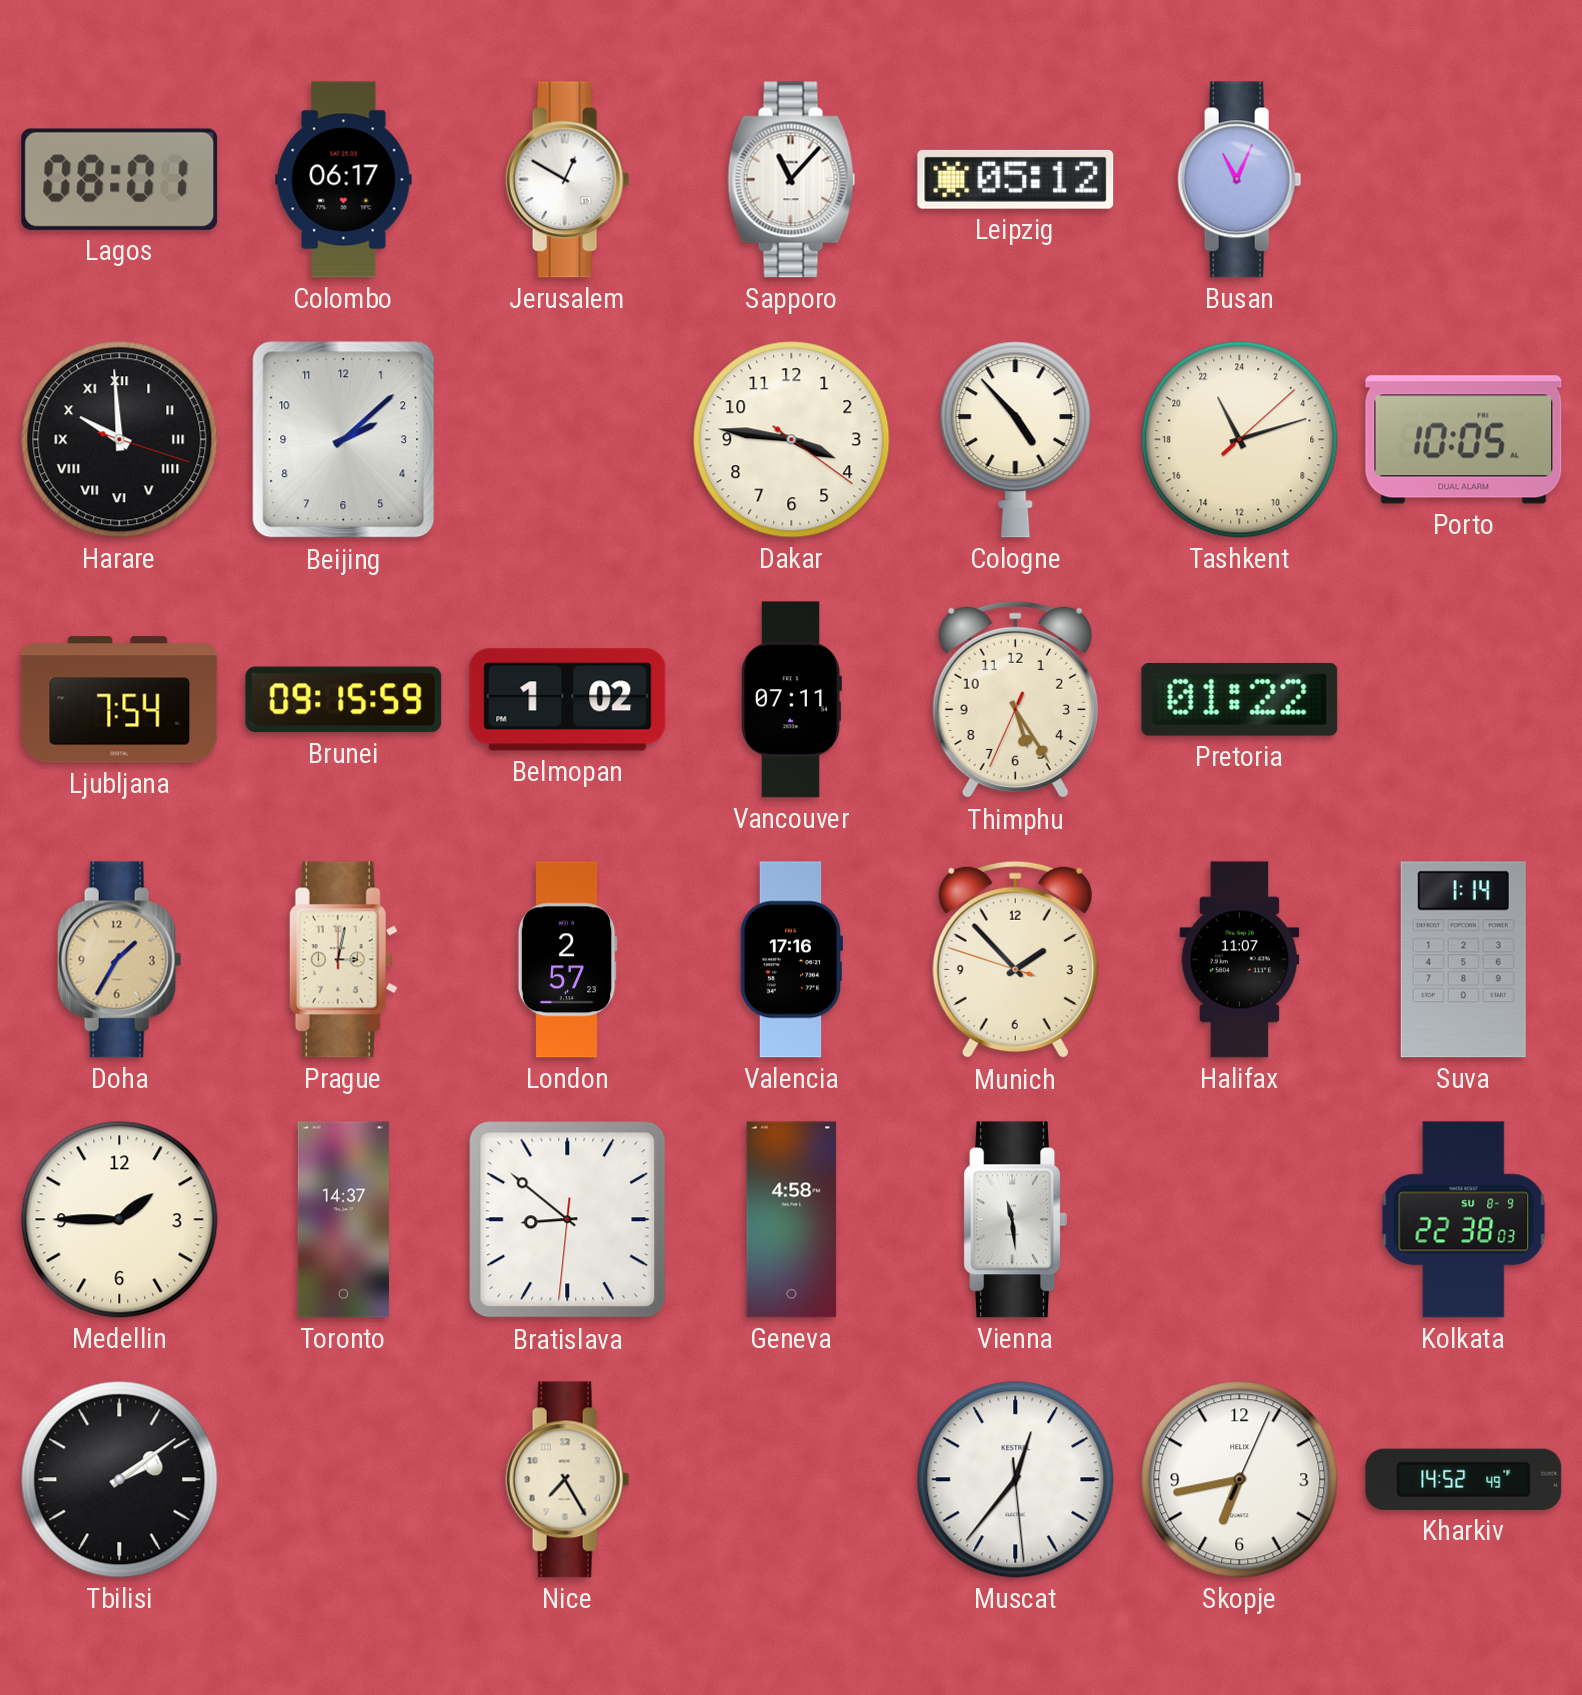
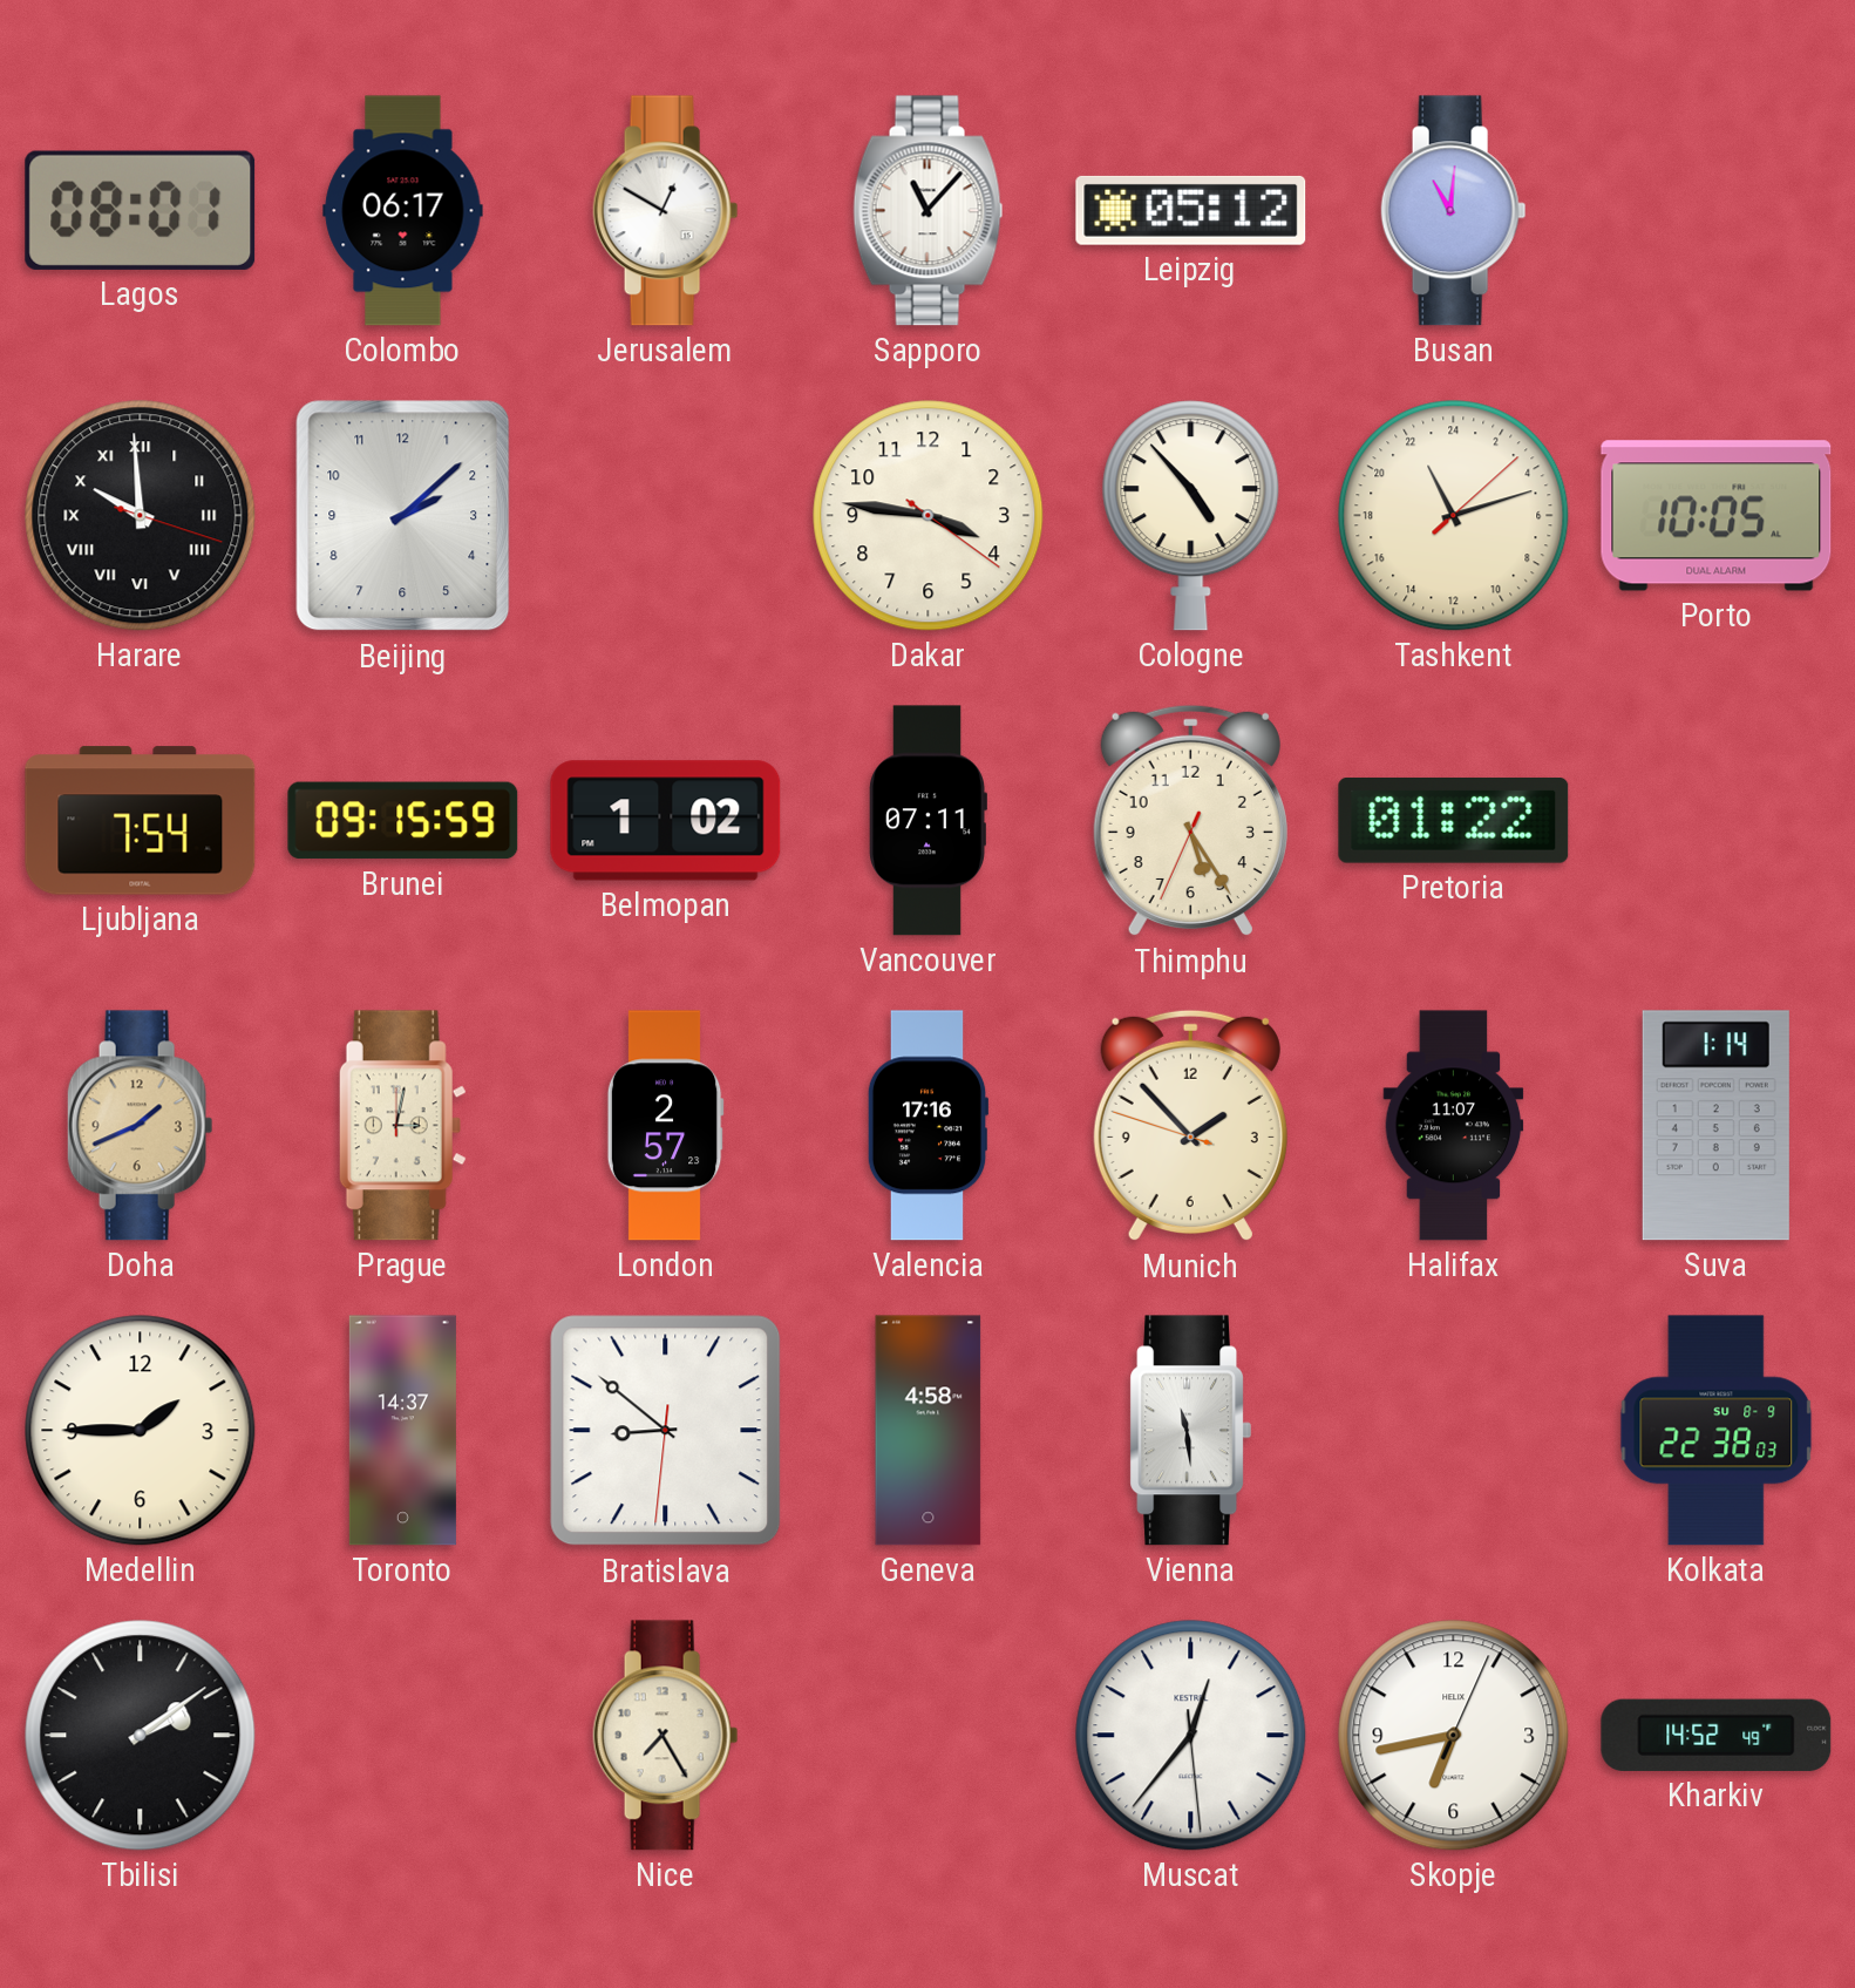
Busan: 11:04 -> 11:01
Doha: 1:35 -> 1:41
